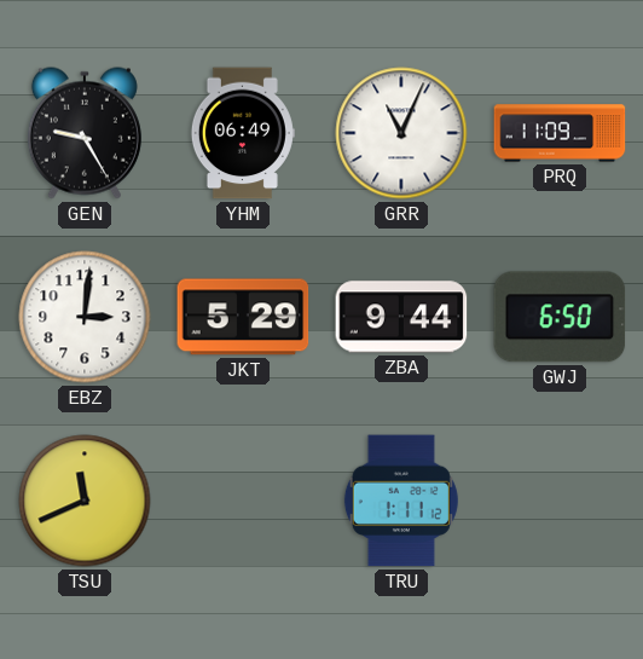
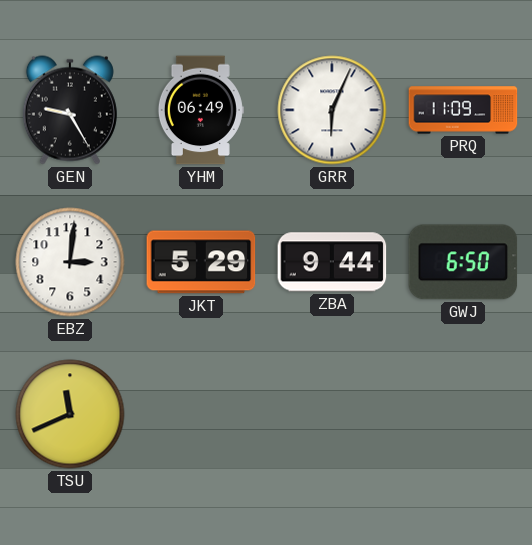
GRR: 11:04 -> 6:04
TRU: 1:11 -> none
